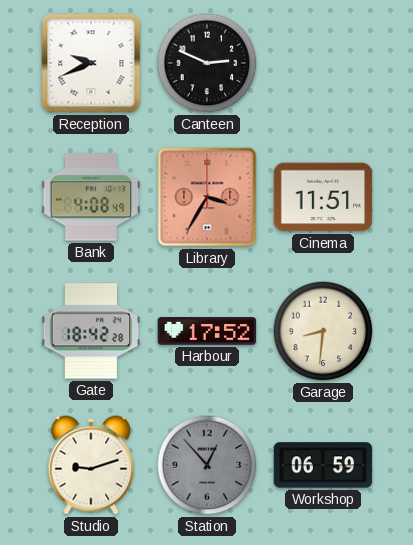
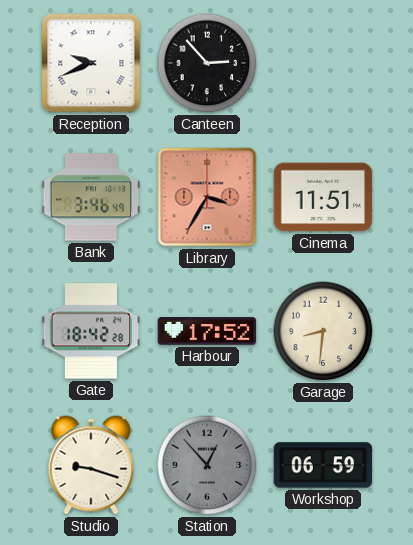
Canteen: 2:49 -> 2:53
Bank: 4:08 -> 3:46
Studio: 9:12 -> 9:18
